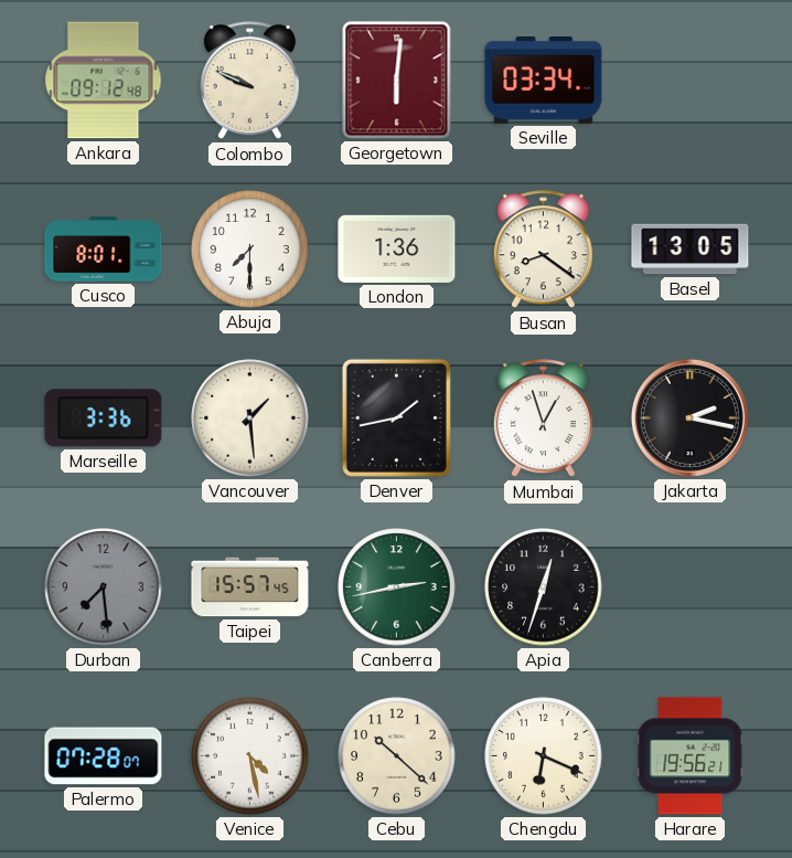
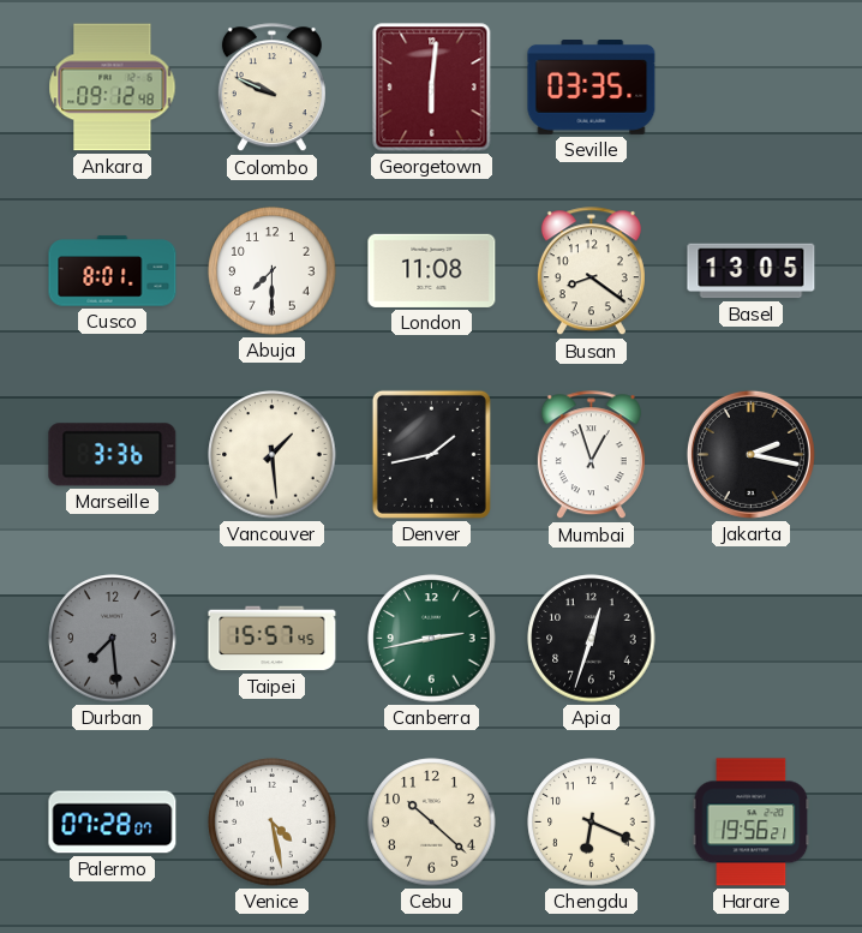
Seville: 03:34 -> 03:35
London: 1:36 -> 11:08
